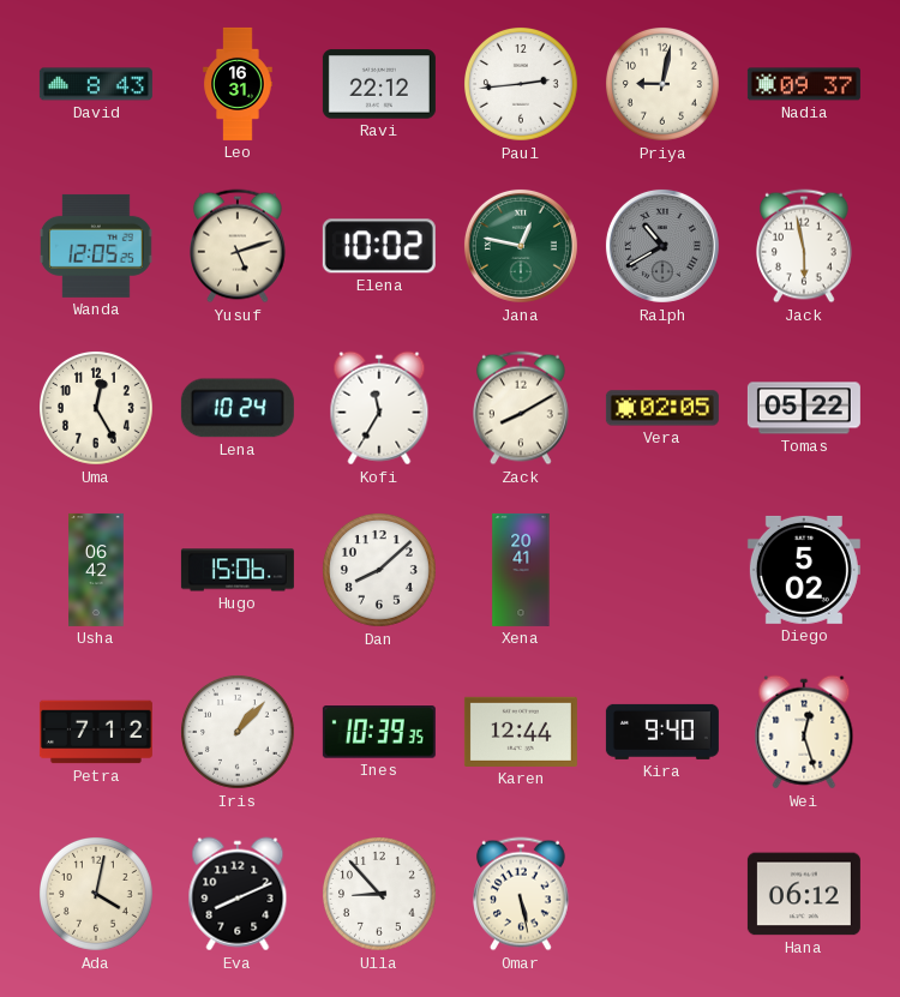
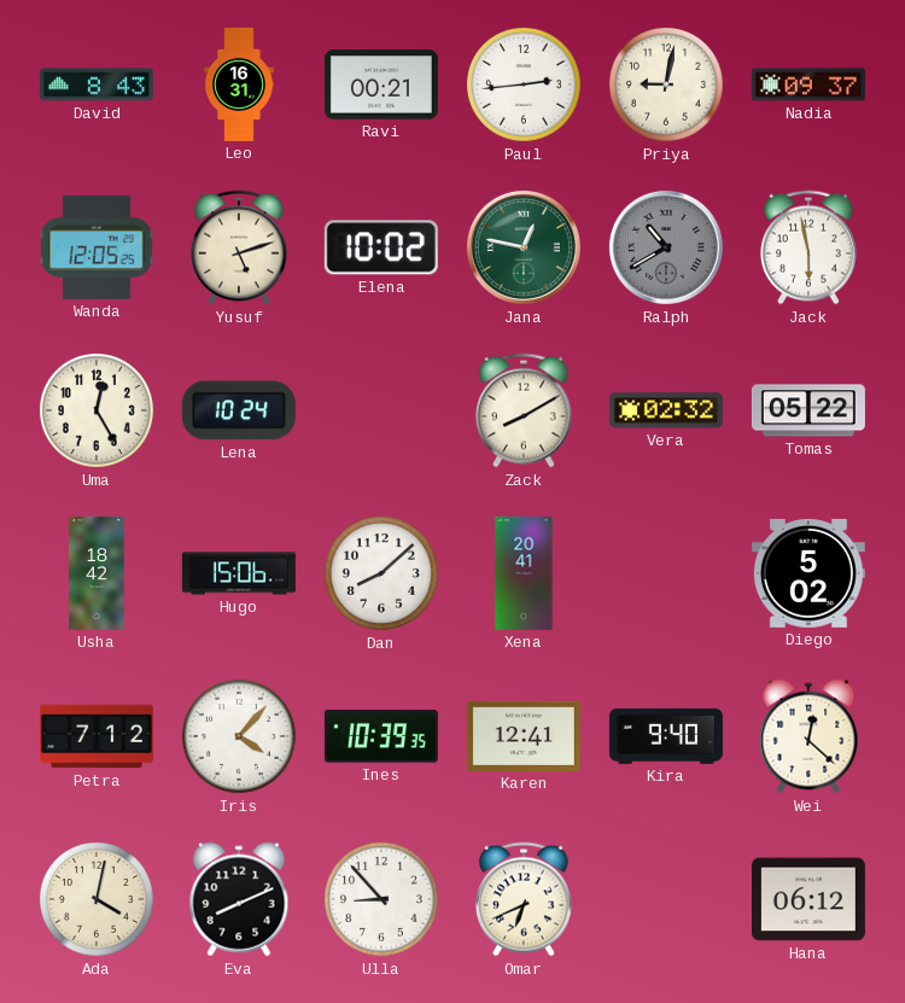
Ravi: 22:12 -> 00:21
Kofi: 11:35 -> none
Vera: 02:05 -> 02:32
Usha: 06:42 -> 18:42
Iris: 1:07 -> 4:07
Karen: 12:44 -> 12:41
Wei: 12:27 -> 12:22
Omar: 5:28 -> 6:41
